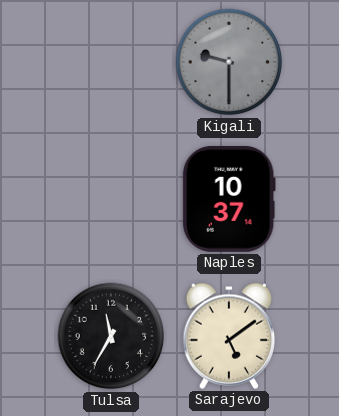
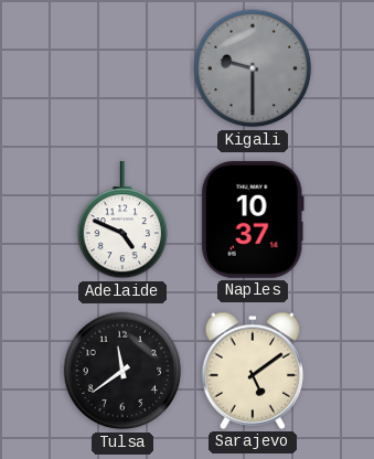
Adelaide: none -> 4:49
Tulsa: 11:35 -> 11:39
